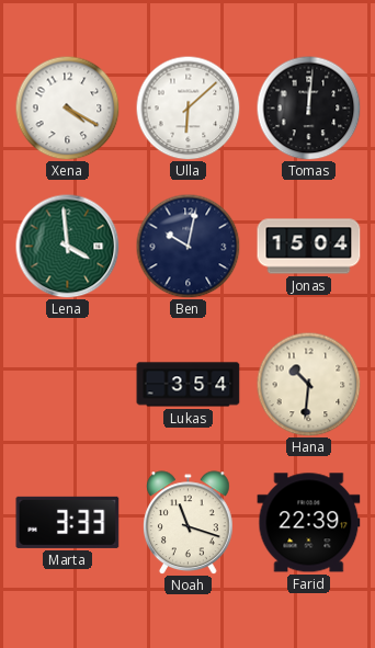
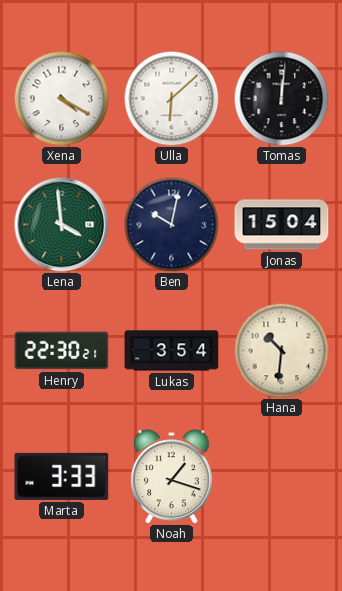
Henry: none -> 22:30
Noah: 11:18 -> 1:18
Farid: 22:39 -> none
